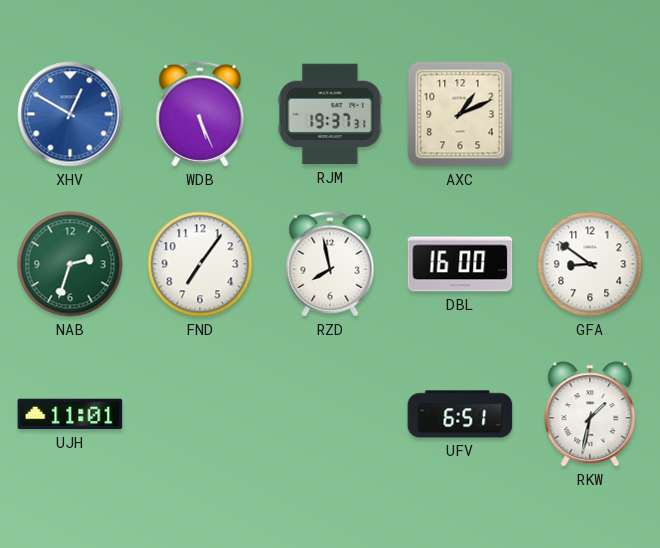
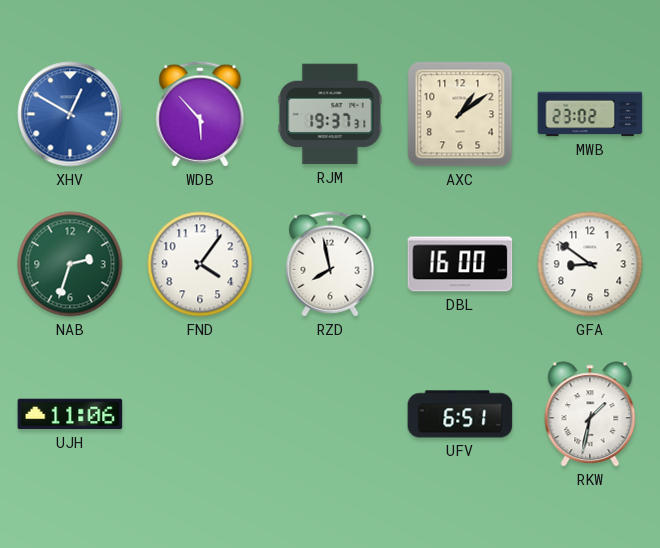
WDB: 5:26 -> 5:53
AXC: 1:11 -> 1:09
MWB: none -> 23:02
FND: 7:06 -> 4:06
UJH: 11:01 -> 11:06
